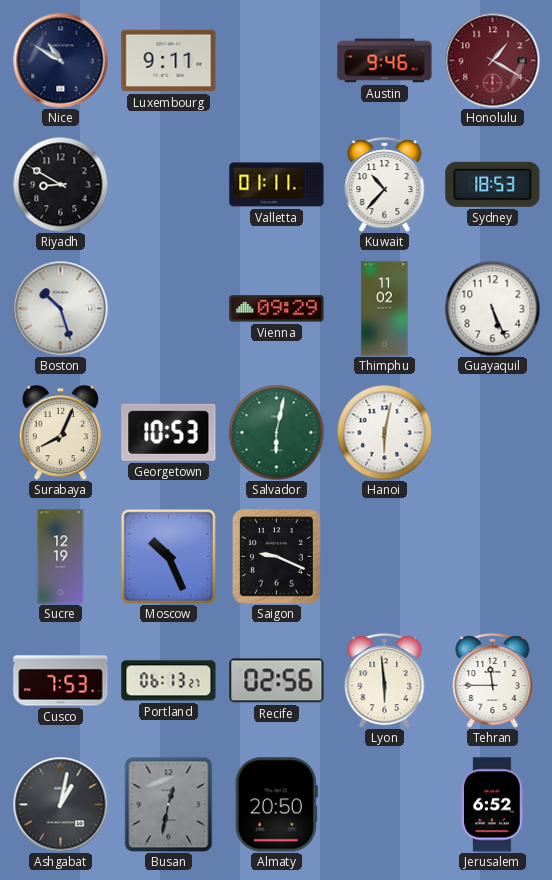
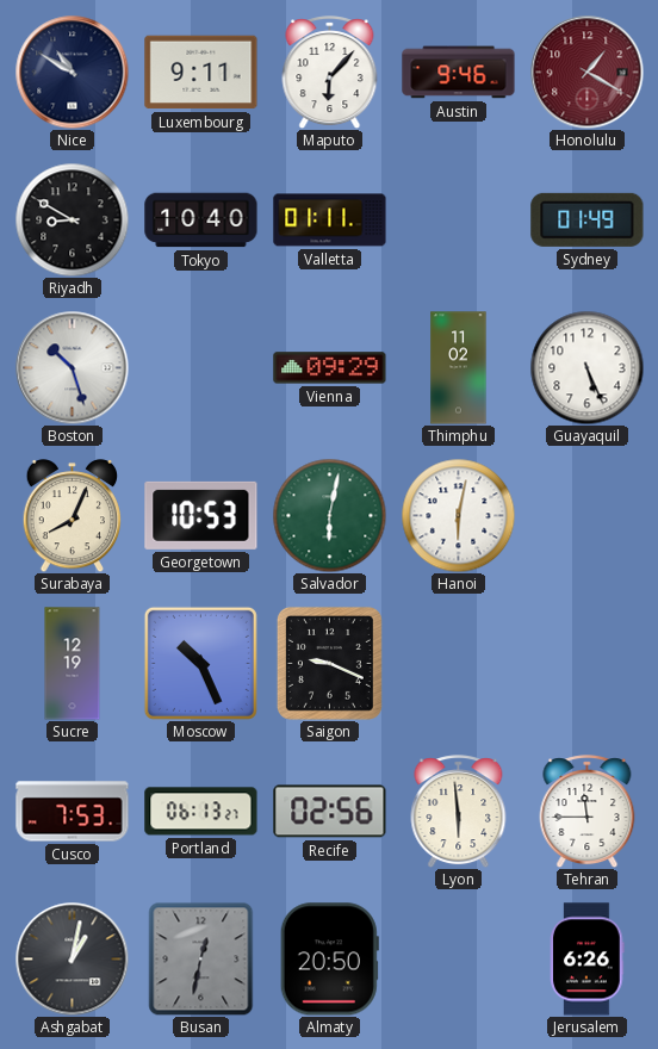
Maputo: none -> 6:07
Tokyo: none -> 10:40
Kuwait: 10:37 -> none
Sydney: 18:53 -> 01:49
Jerusalem: 6:52 -> 6:26
